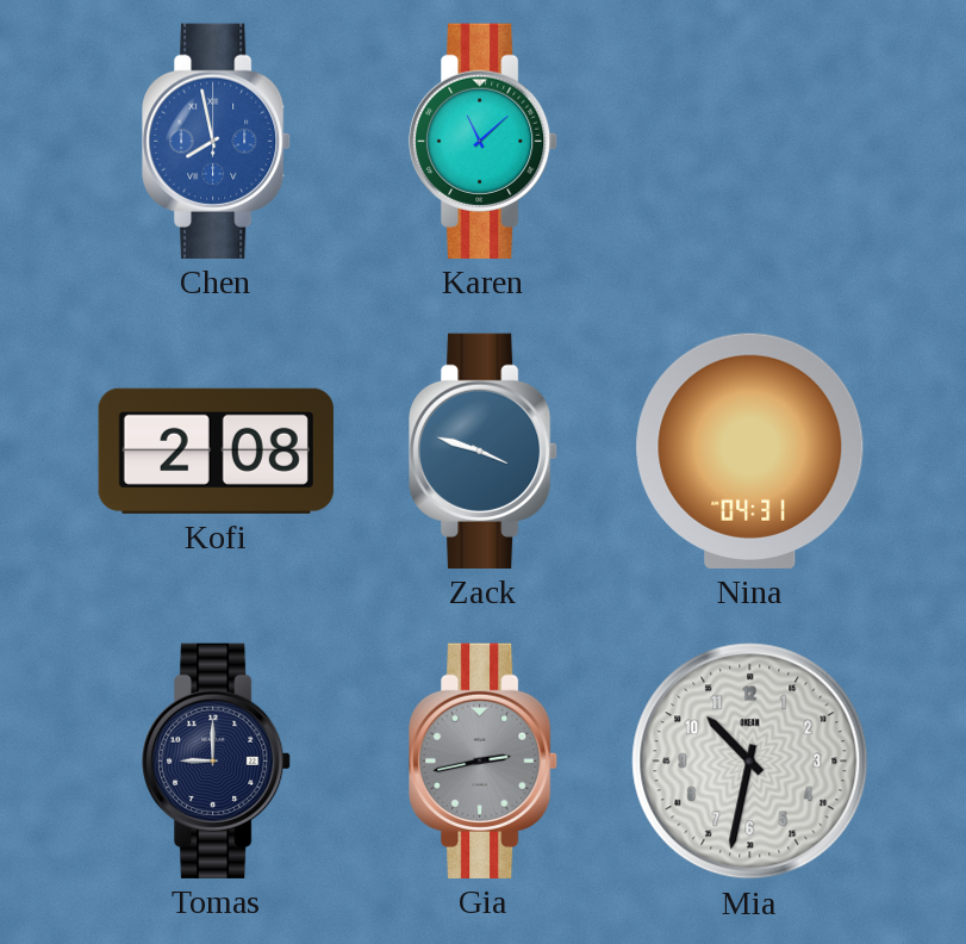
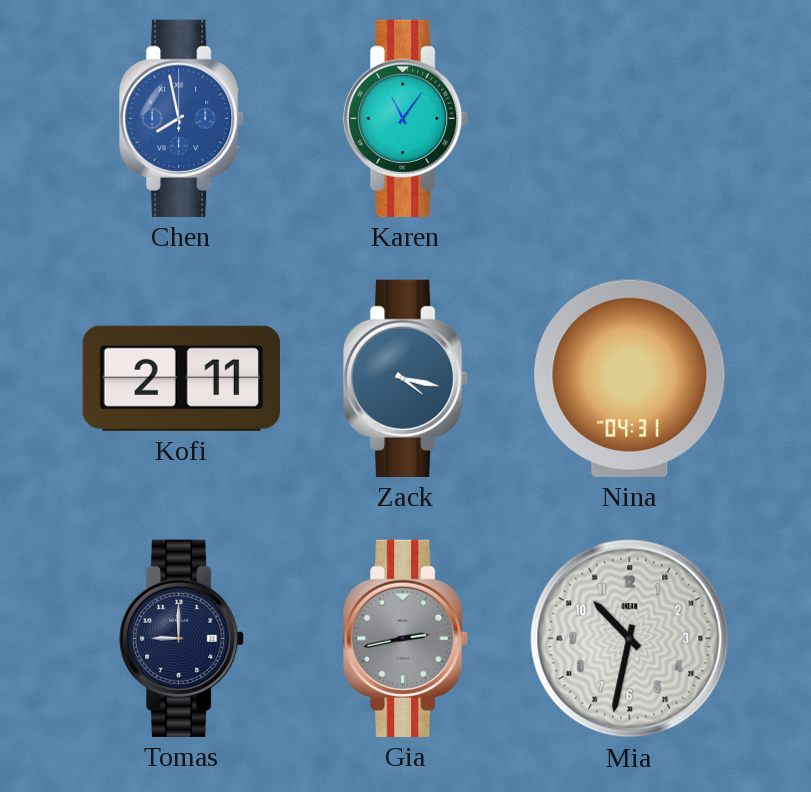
Karen: 11:08 -> 11:06
Kofi: 2:08 -> 2:11
Zack: 3:48 -> 4:17
